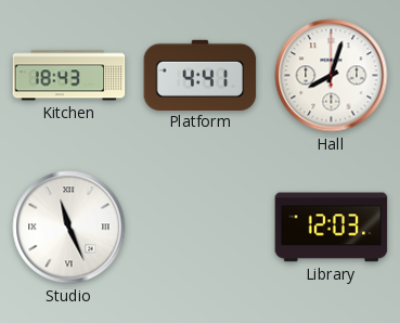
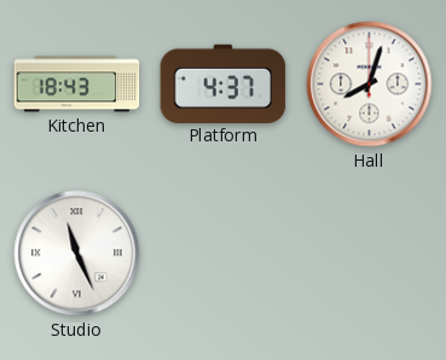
Platform: 4:41 -> 4:37
Library: 12:03 -> none
